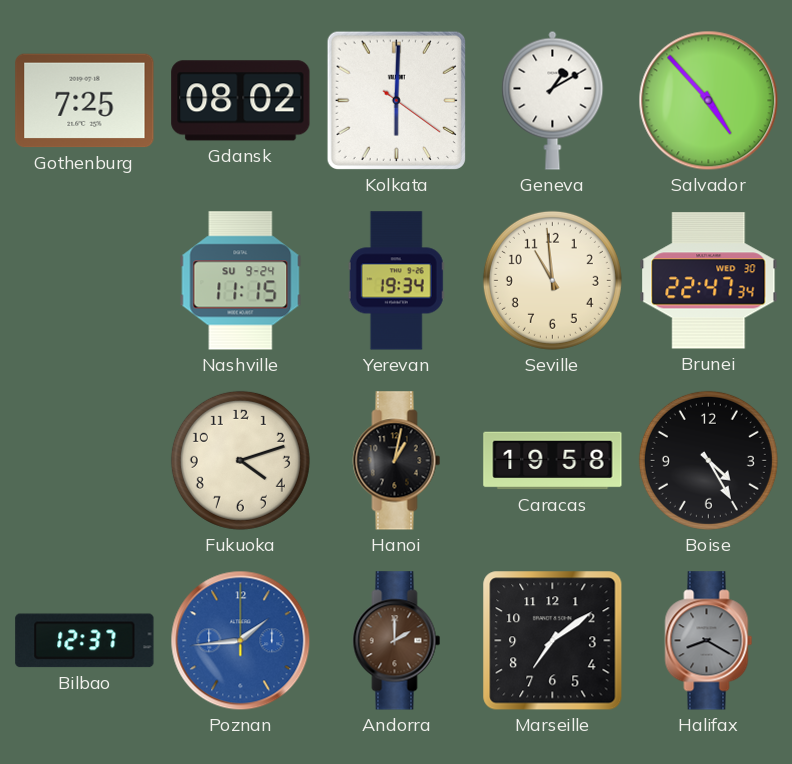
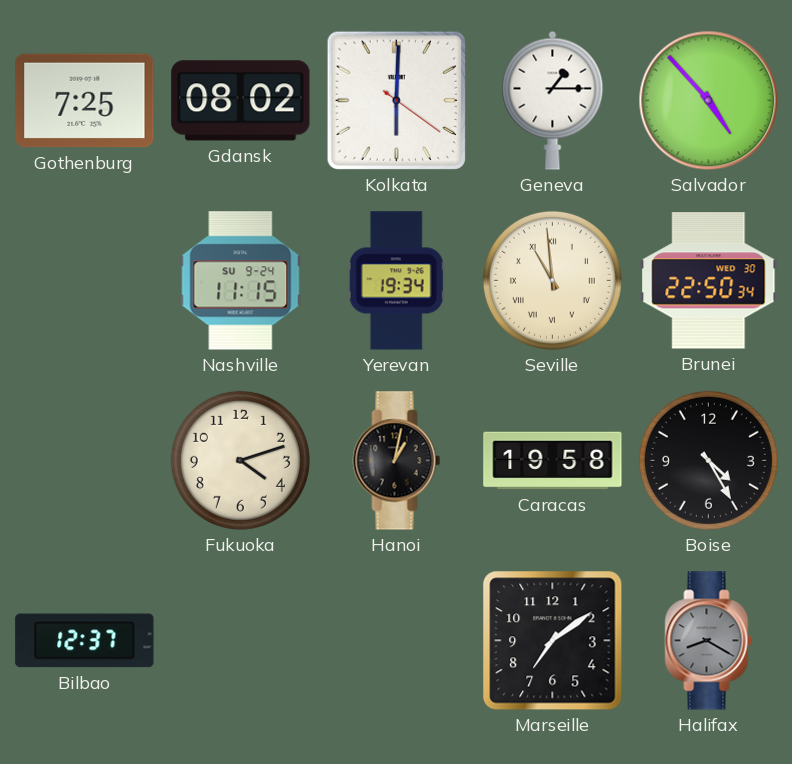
Geneva: 1:10 -> 1:15
Seville numerals: Arabic -> Roman
Brunei: 22:47 -> 22:50
Poznan: 1:44 -> none
Andorra: 2:00 -> none
